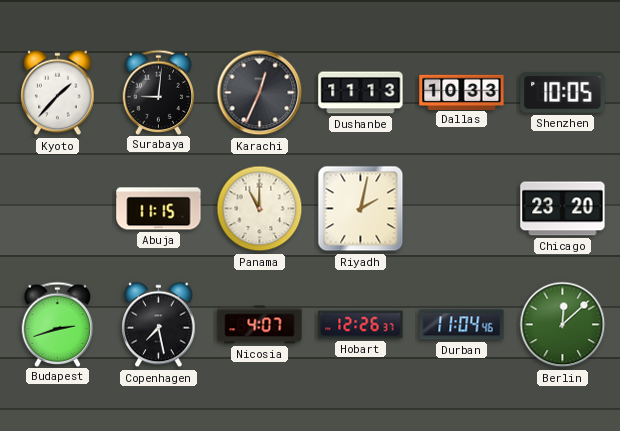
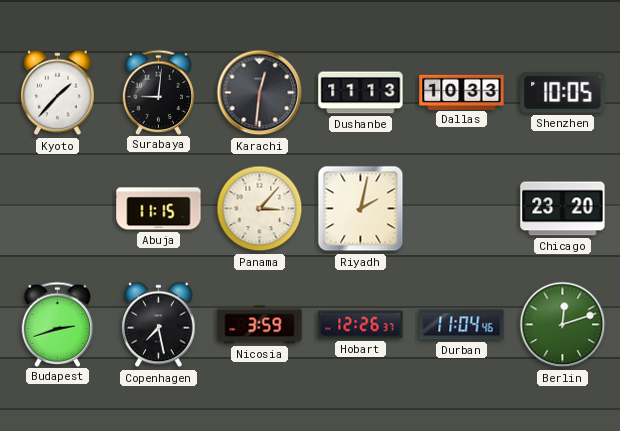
Karachi: 12:34 -> 12:31
Panama: 11:00 -> 3:07
Nicosia: 4:07 -> 3:59
Berlin: 12:08 -> 12:12
